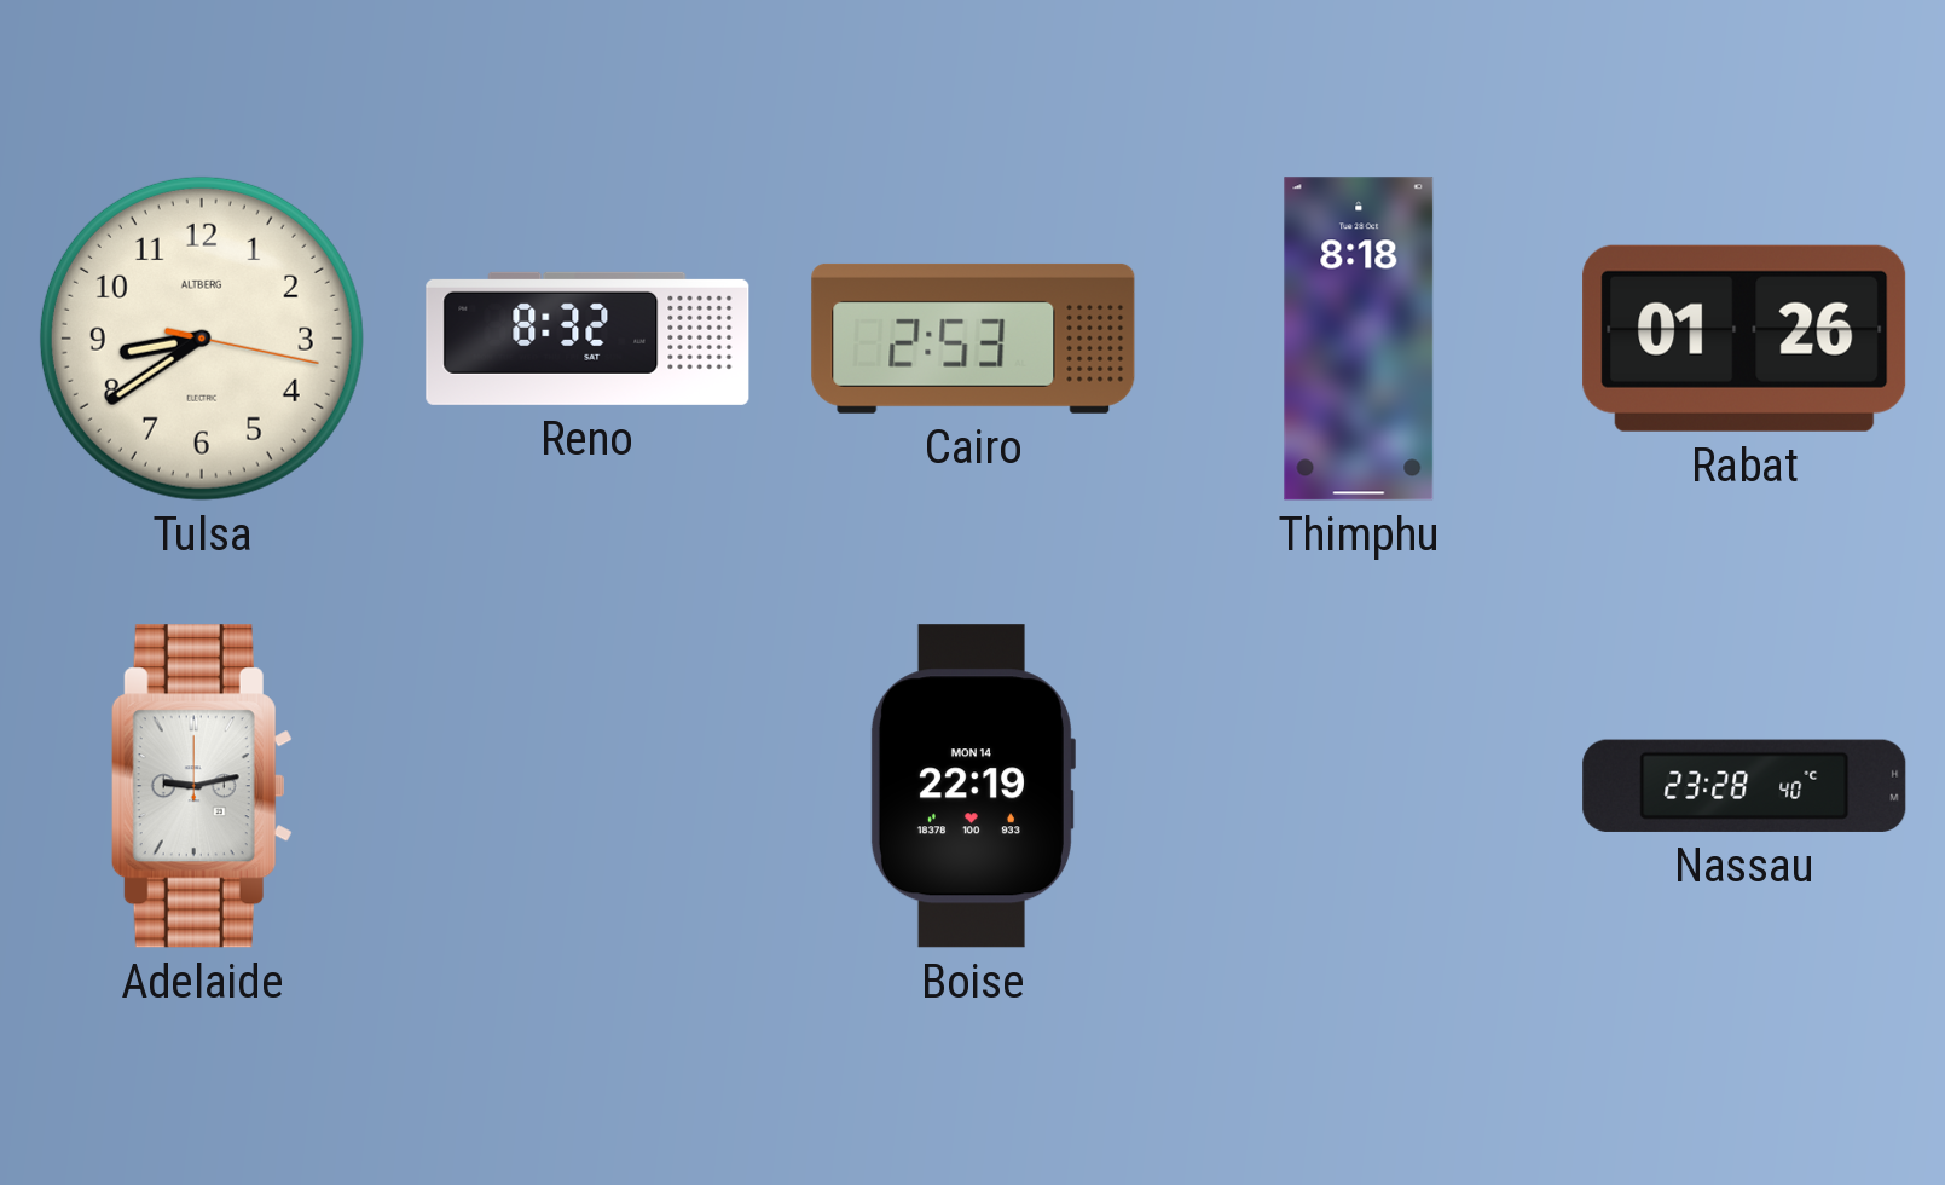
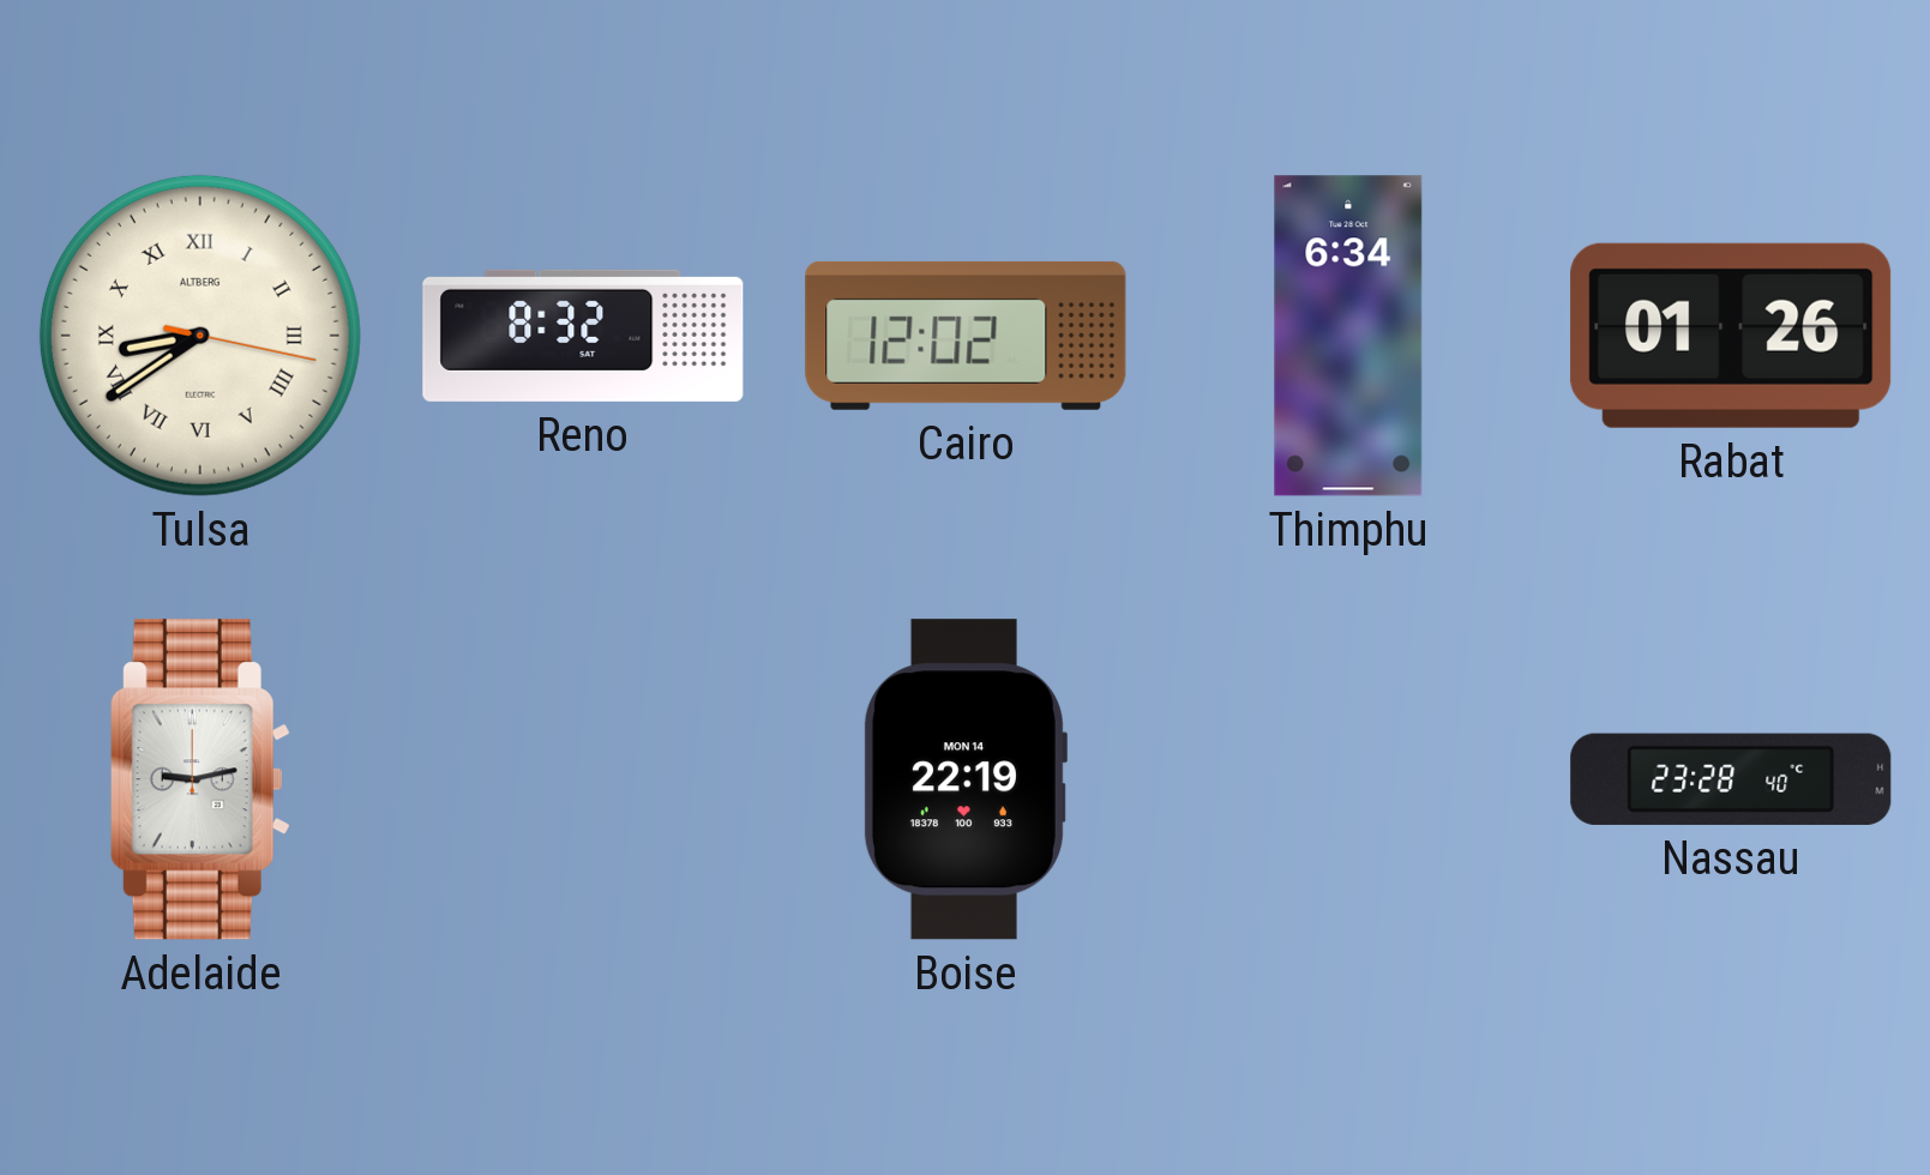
Tulsa numerals: Arabic -> Roman
Cairo: 2:53 -> 12:02
Thimphu: 8:18 -> 6:34
